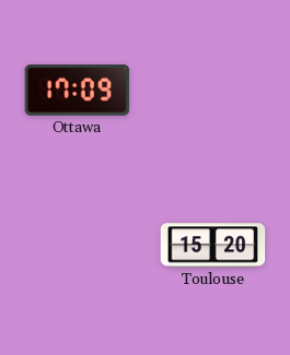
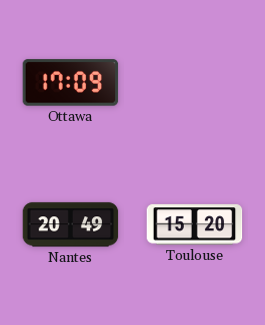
Nantes: none -> 20:49
